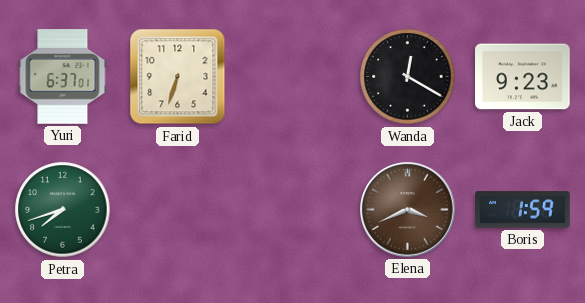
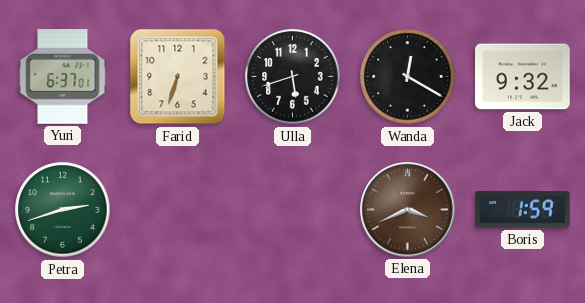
Ulla: none -> 5:42
Jack: 9:23 -> 9:32
Petra: 7:42 -> 2:42
